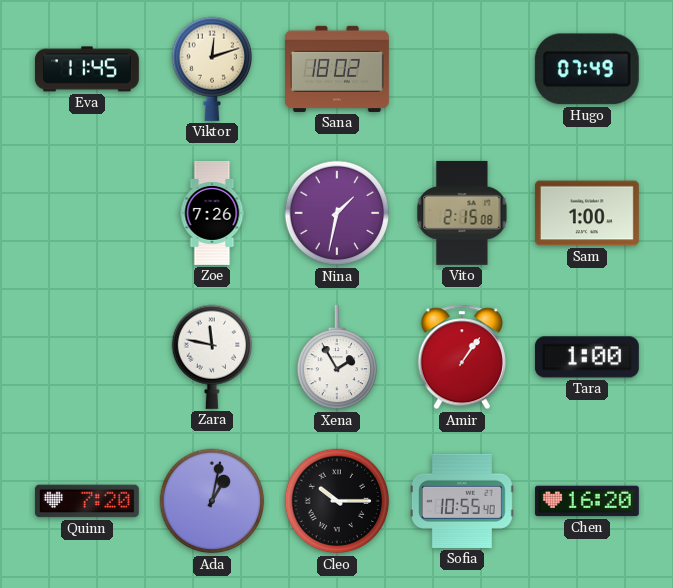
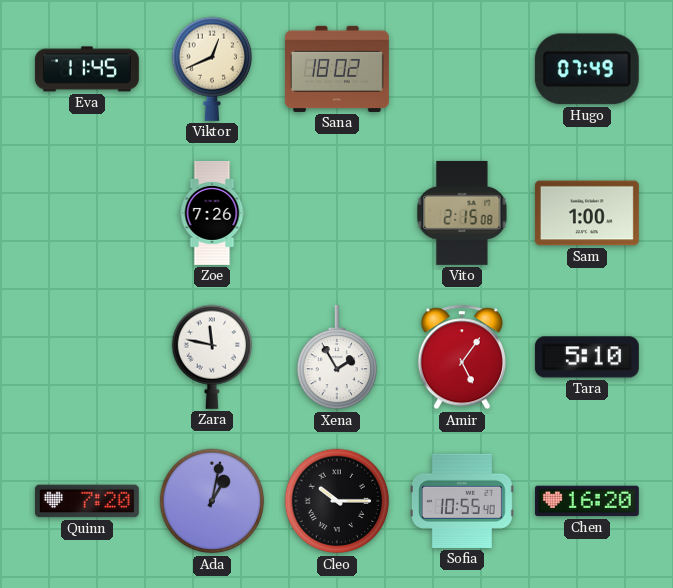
Viktor: 12:12 -> 12:41
Nina: 1:32 -> none
Amir: 1:06 -> 5:06
Tara: 1:00 -> 5:10
